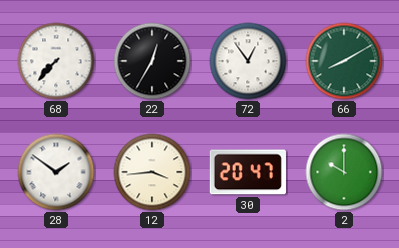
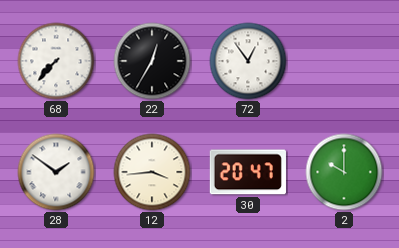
66: 8:10 -> none
